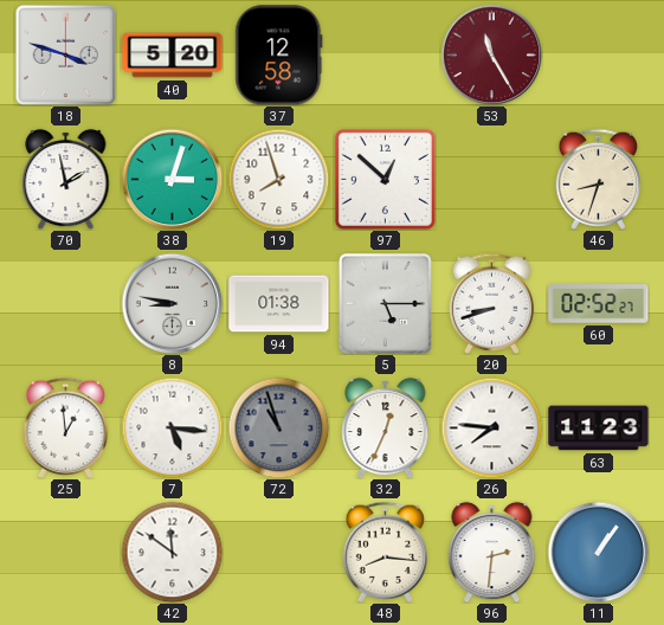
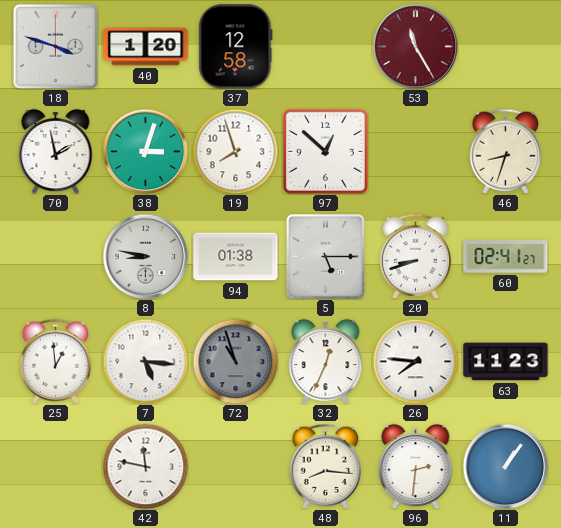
40: 5:20 -> 1:20
60: 02:52 -> 02:41
42: 11:51 -> 11:47
